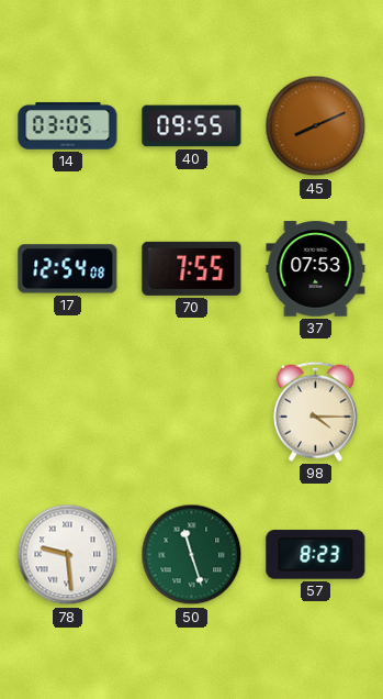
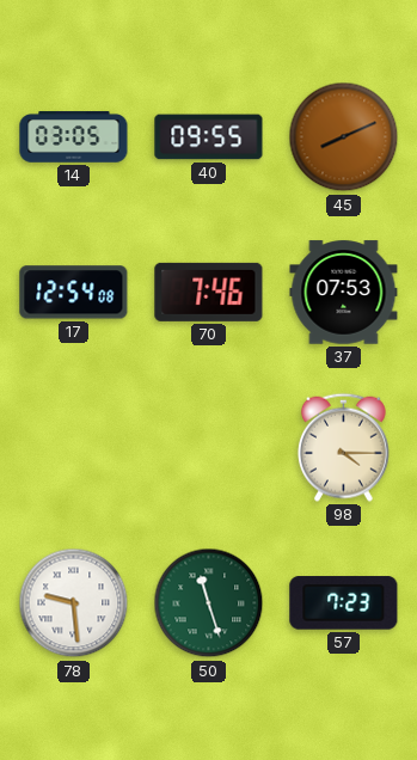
70: 7:55 -> 7:46
57: 8:23 -> 7:23
